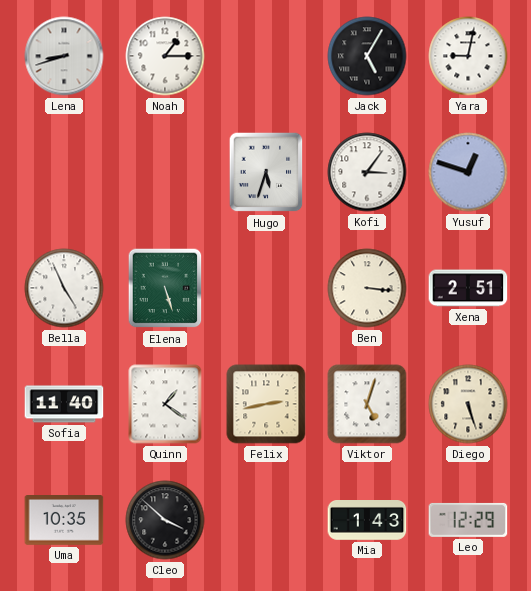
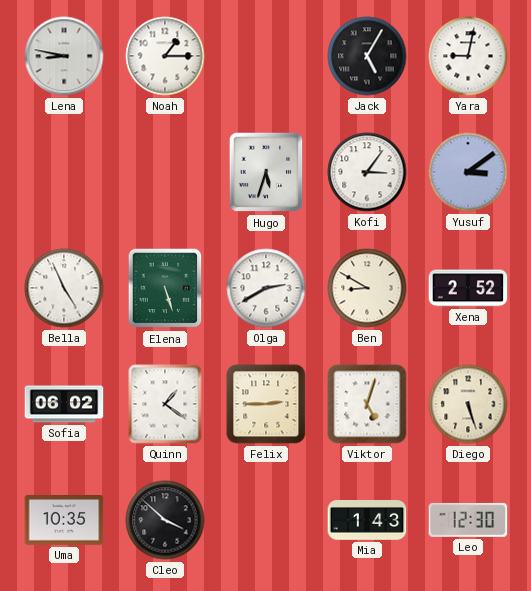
Lena: 8:42 -> 8:47
Yusuf: 12:48 -> 3:09
Olga: none -> 2:40
Ben: 3:16 -> 8:50
Xena: 2:51 -> 2:52
Sofia: 11:40 -> 06:02
Felix: 2:43 -> 2:45
Leo: 12:29 -> 12:30
